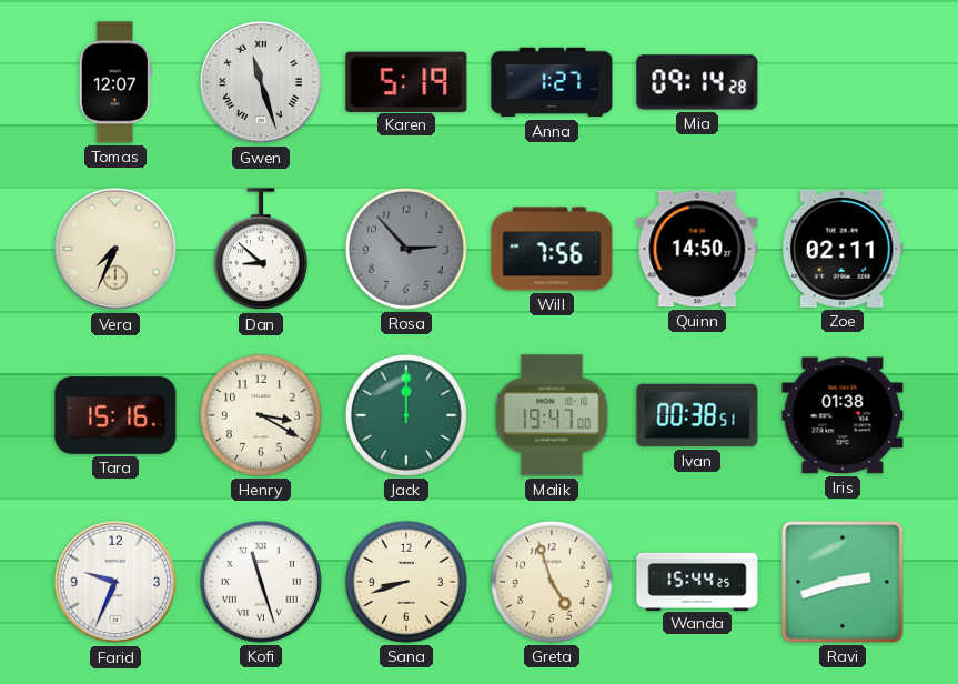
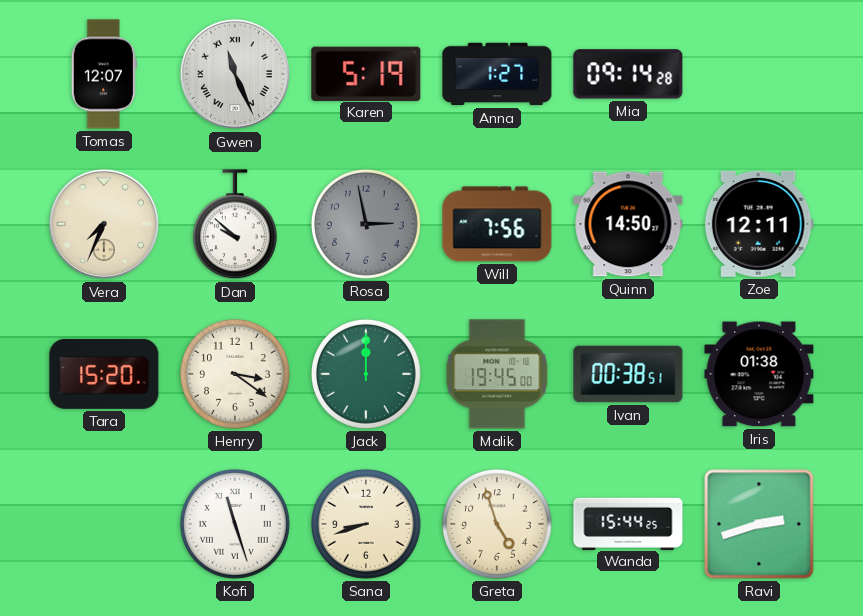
Gwen: 11:27 -> 11:26
Dan: 8:52 -> 9:52
Rosa: 2:53 -> 2:58
Zoe: 02:11 -> 12:11
Tara: 15:16 -> 15:20
Henry: 3:20 -> 3:21
Malik: 19:47 -> 19:45
Farid: 9:34 -> none
